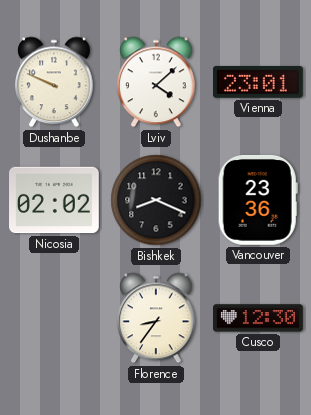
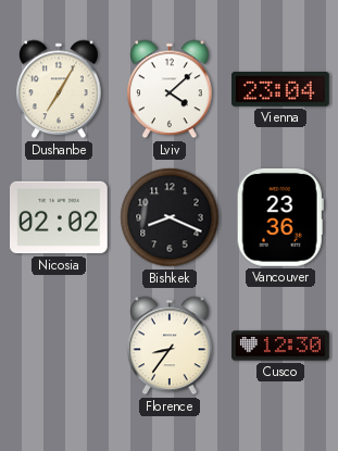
Dushanbe: 9:49 -> 7:05
Vienna: 23:01 -> 23:04
